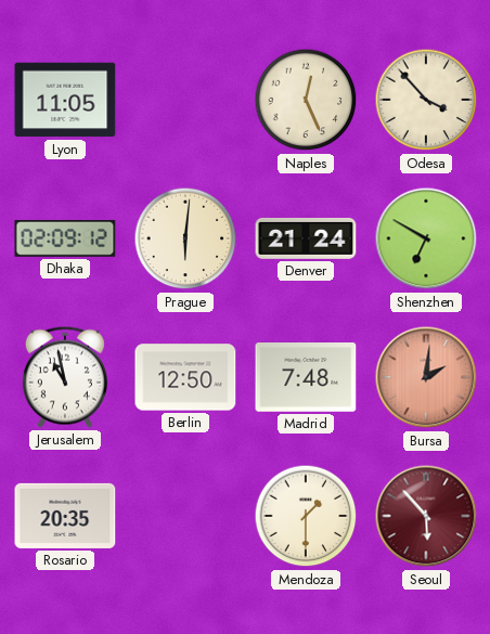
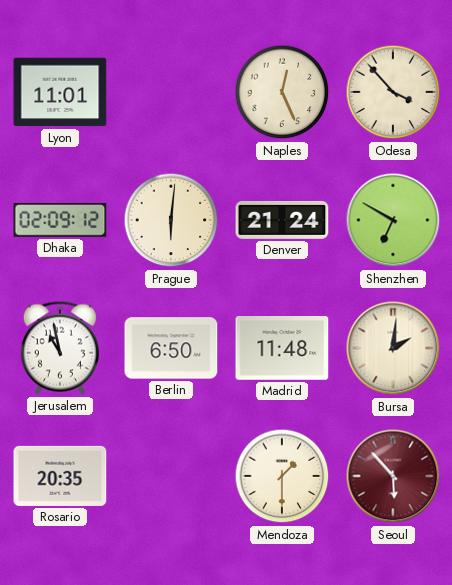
Lyon: 11:05 -> 11:01
Berlin: 12:50 -> 6:50
Madrid: 7:48 -> 11:48
Bursa dial: salmon -> cream
